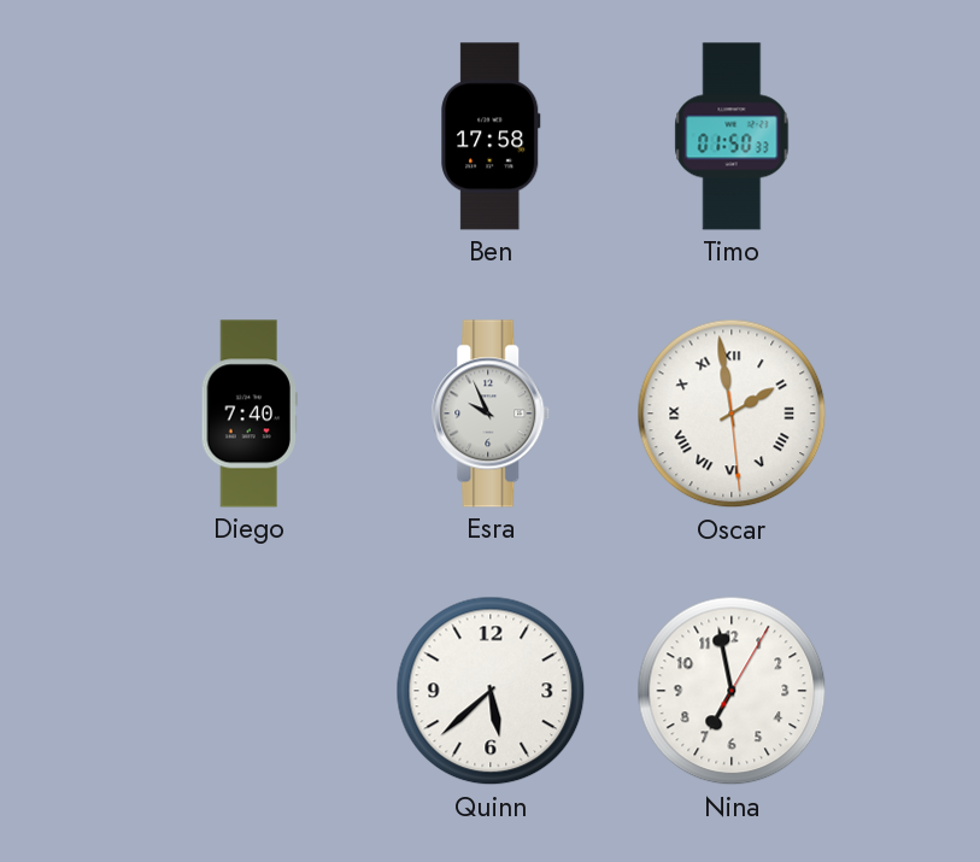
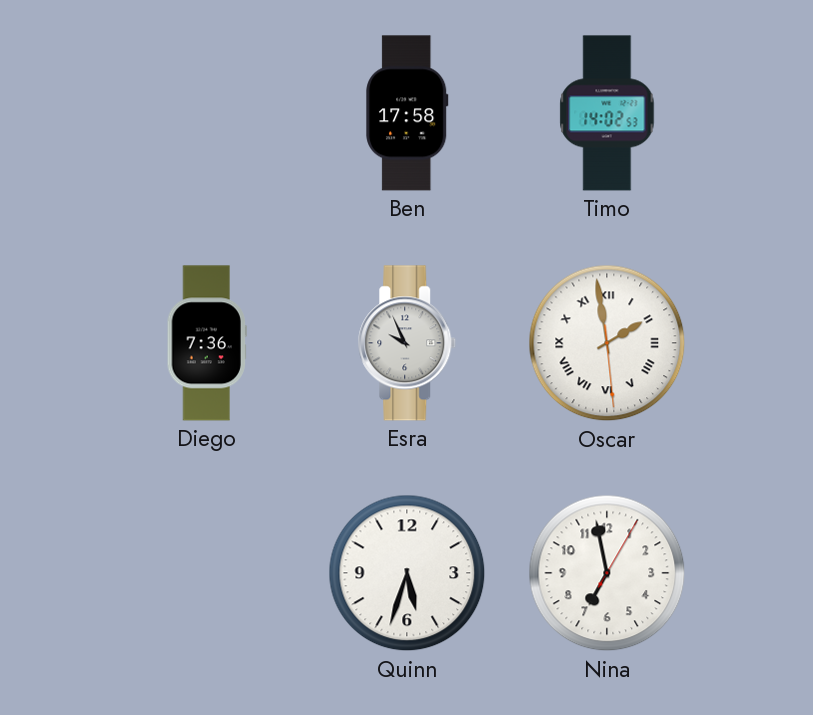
Timo: 01:50 -> 14:02
Diego: 7:40 -> 7:36
Quinn: 5:38 -> 5:33
